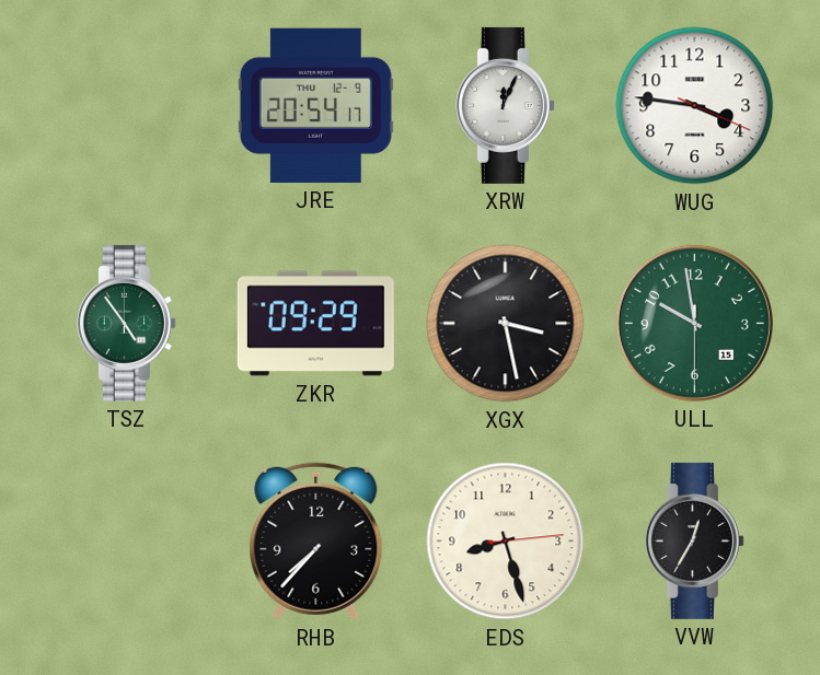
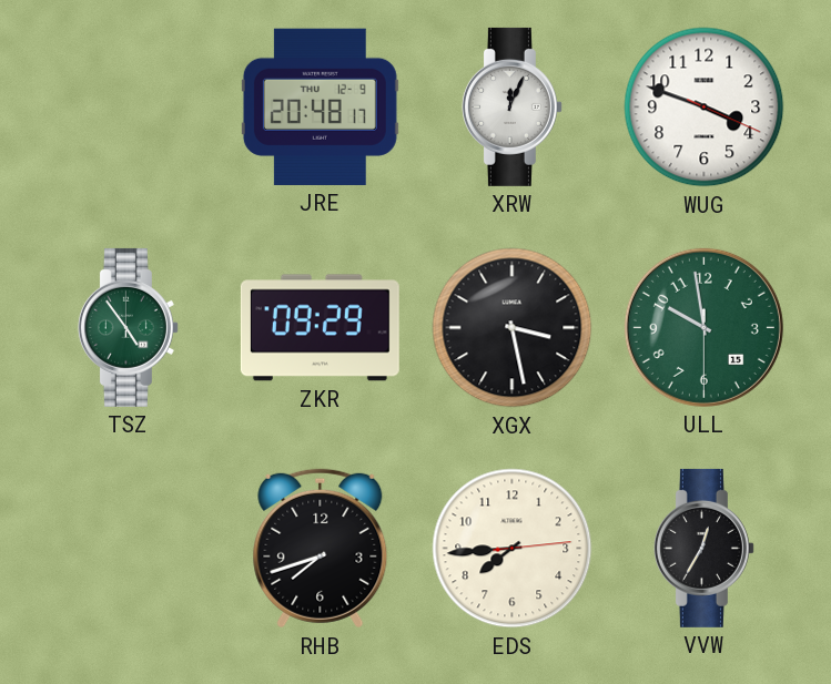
JRE: 20:54 -> 20:48
WUG: 3:46 -> 3:48
RHB: 7:37 -> 7:42
EDS: 8:27 -> 7:44
